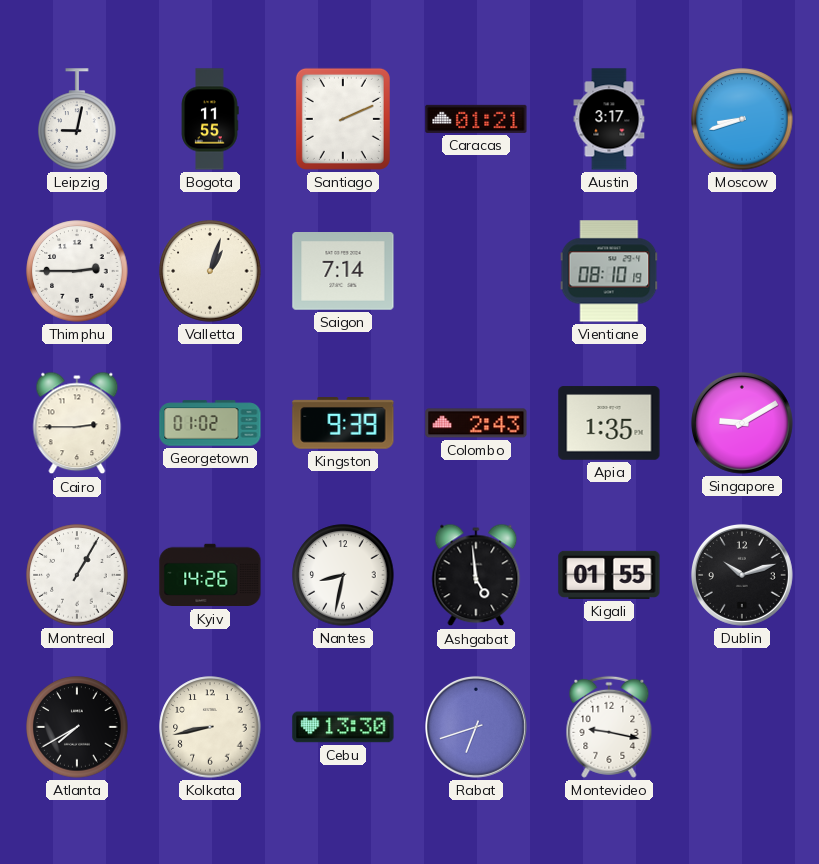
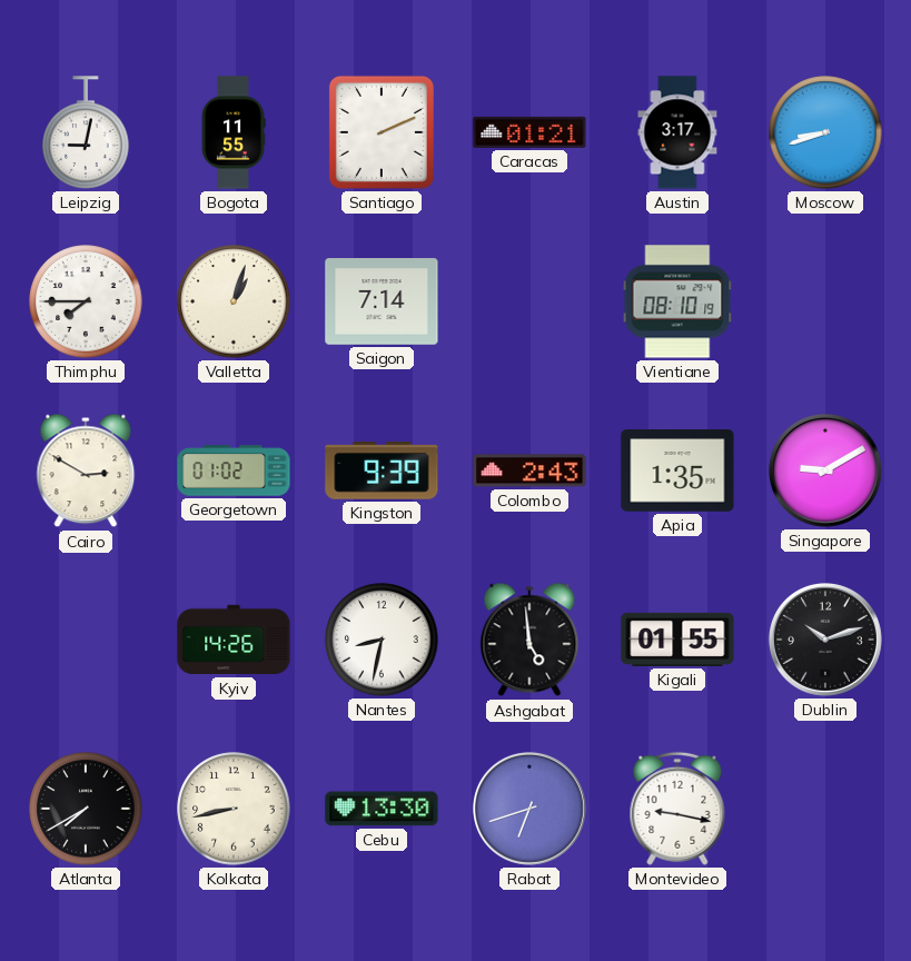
Thimphu: 2:45 -> 7:45
Cairo: 2:45 -> 2:50
Montreal: 1:05 -> none
